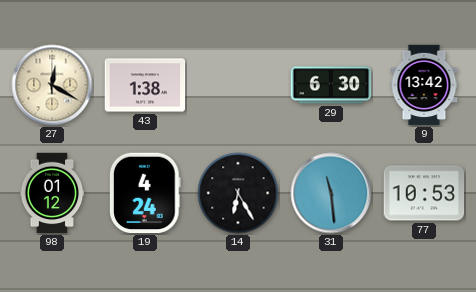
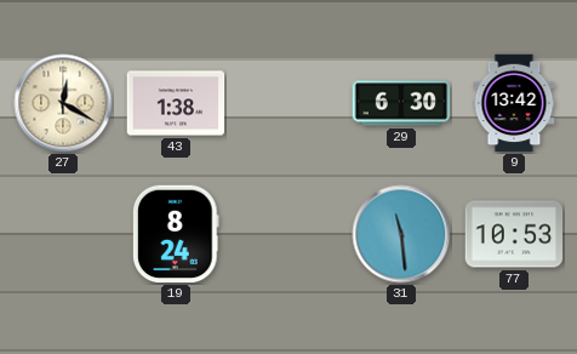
98: 01:12 -> none
19: 4:24 -> 8:24
14: 6:25 -> none
